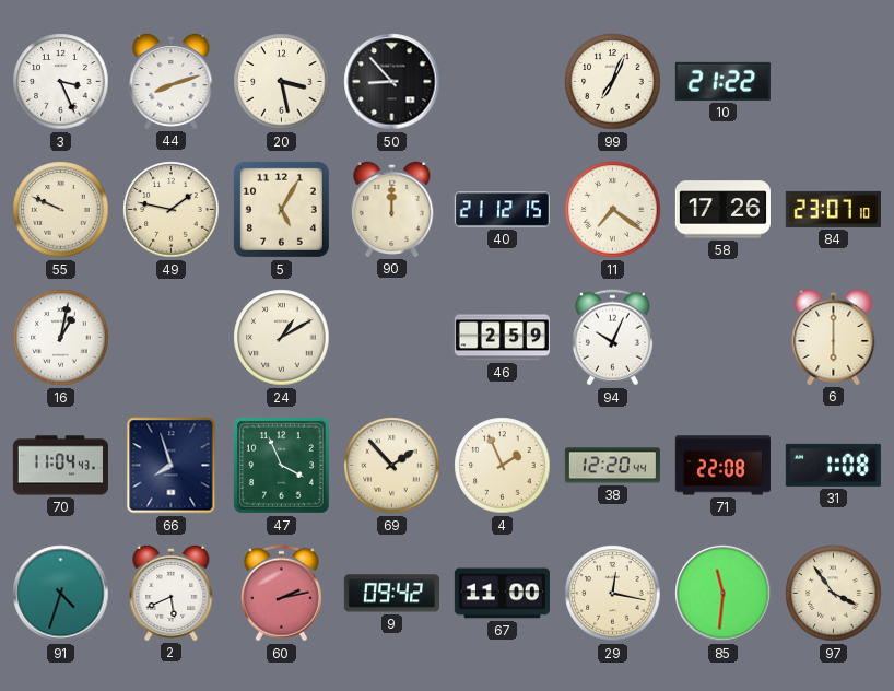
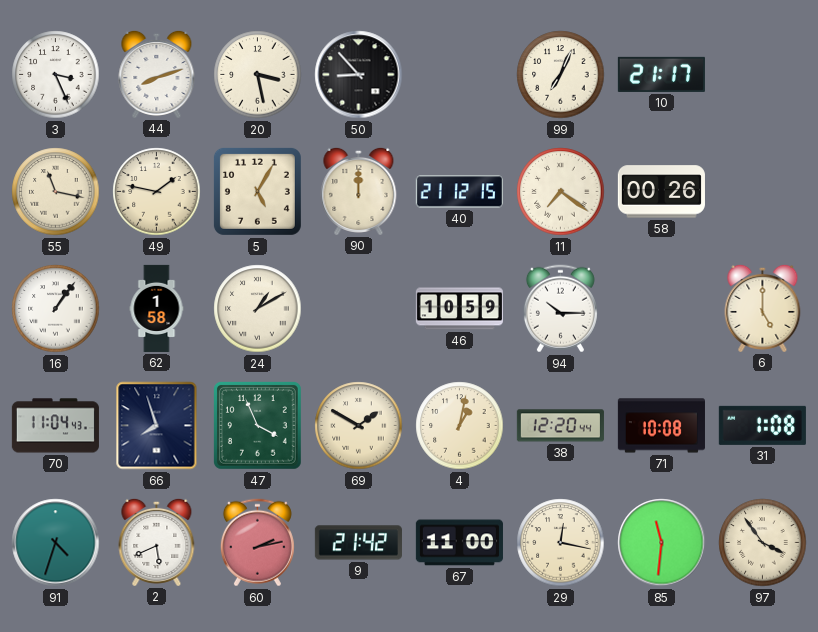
10: 21:22 -> 21:17
55: 9:49 -> 11:17
58: 17:26 -> 00:26
84: 23:07 -> none
16: 1:02 -> 1:06
62: none -> 1:58
46: 2:59 -> 10:59
94: 10:04 -> 10:15
6: 6:00 -> 5:00
69: 1:53 -> 1:50
4: 1:56 -> 1:02
71: 22:08 -> 10:08
9: 09:42 -> 21:42
